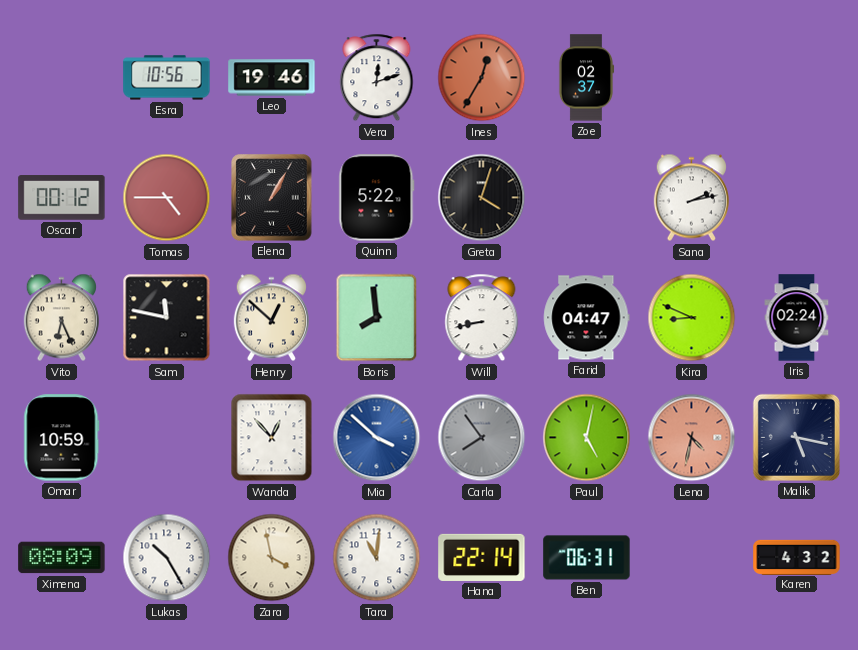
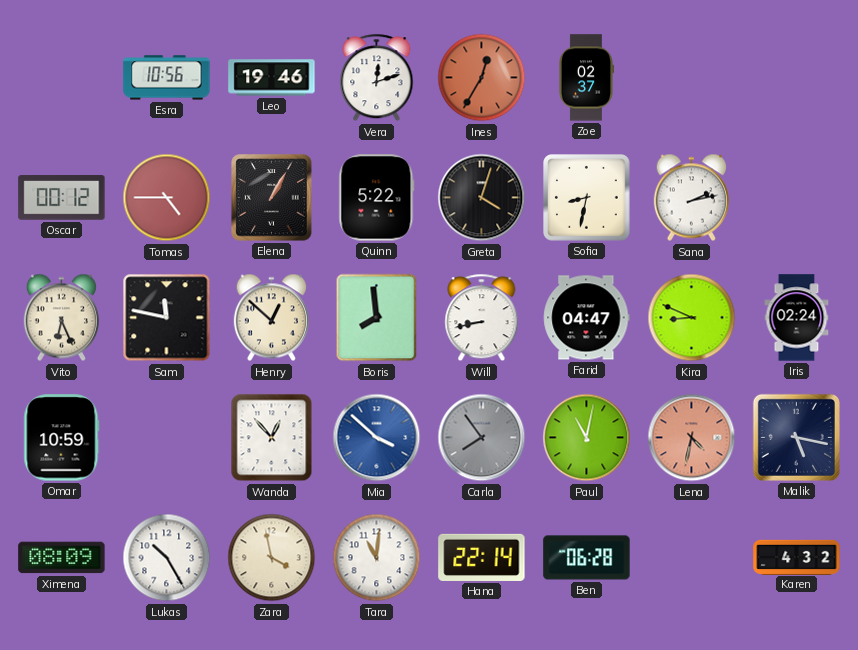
Sofia: none -> 8:32
Paul: 5:02 -> 11:02
Ben: 06:31 -> 06:28
